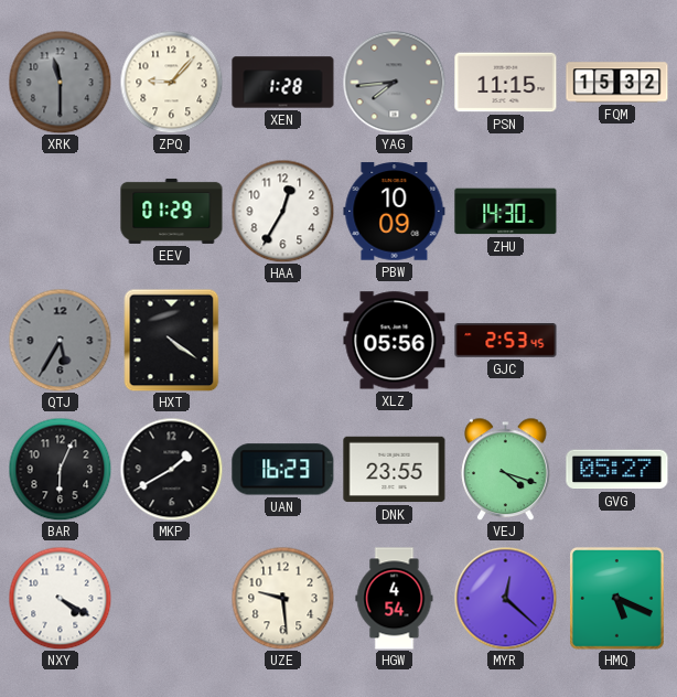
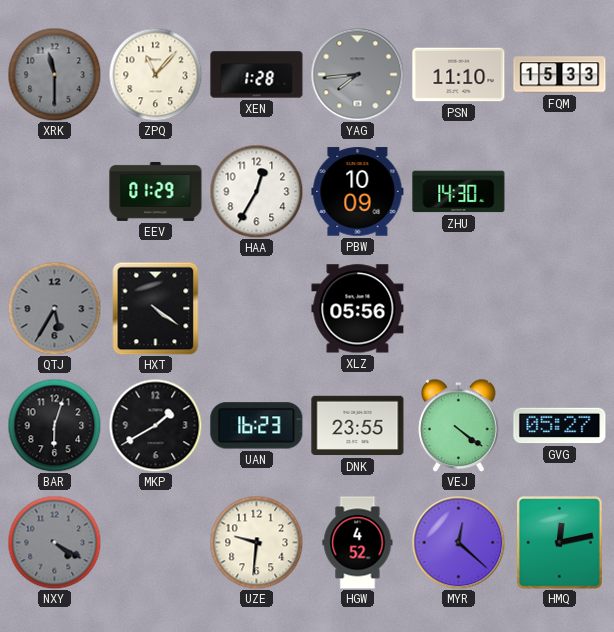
ZPQ: 9:07 -> 11:07
PSN: 11:15 -> 11:10
FQM: 15:32 -> 15:33
GJC: 2:53 -> none
BAR: 6:04 -> 6:03
VEJ: 4:18 -> 4:21
NXY dial: white -> grey
UZE: 9:29 -> 9:31
HGW: 4:54 -> 4:52
HMQ: 5:19 -> 12:13
